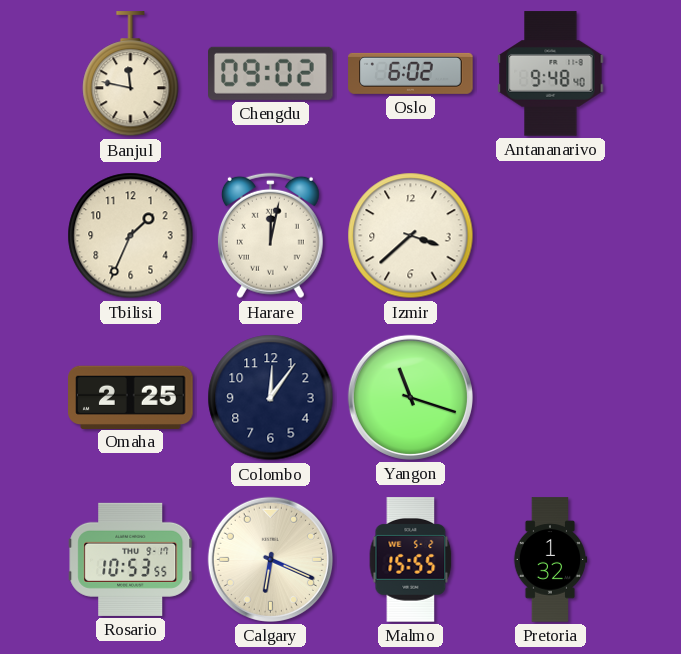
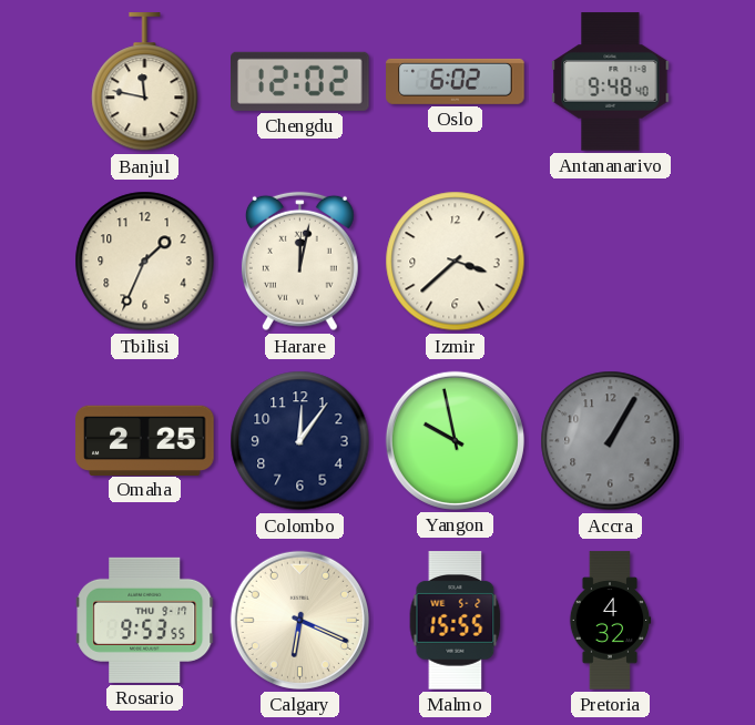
Chengdu: 09:02 -> 12:02
Yangon: 11:18 -> 9:58
Accra: none -> 1:05
Rosario: 10:53 -> 9:53
Pretoria: 1:32 -> 4:32
